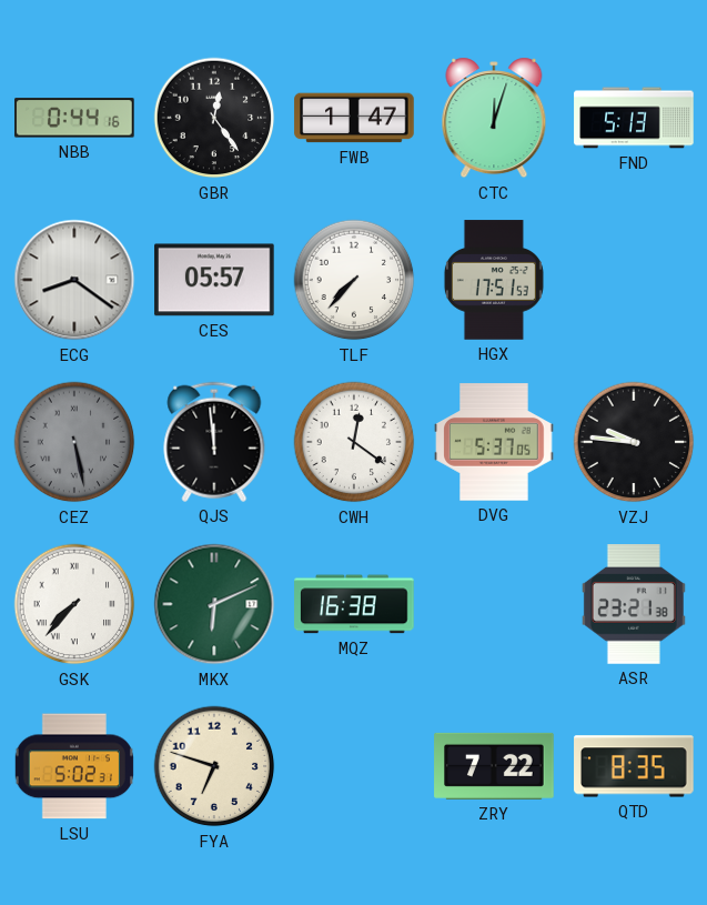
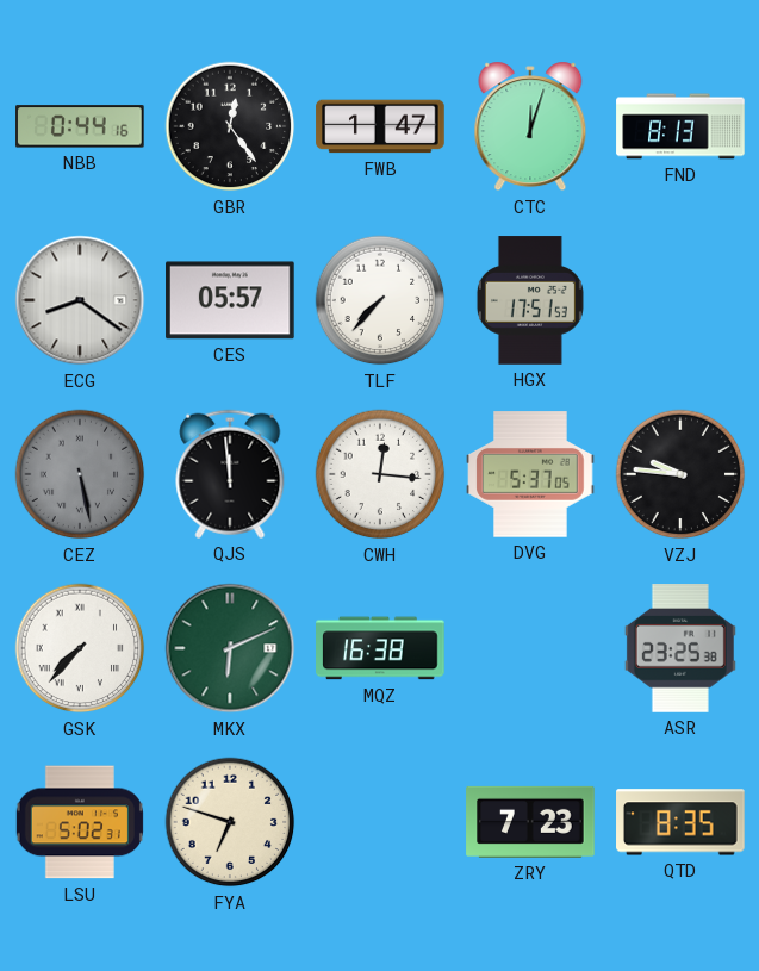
FND: 5:13 -> 8:13
CWH: 12:21 -> 12:16
ASR: 23:21 -> 23:25
ZRY: 7:22 -> 7:23
